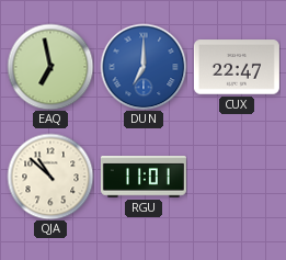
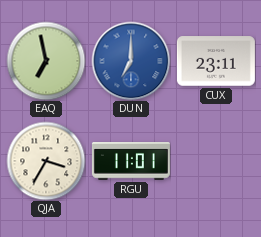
CUX: 22:47 -> 23:11
QJA: 10:52 -> 3:35
